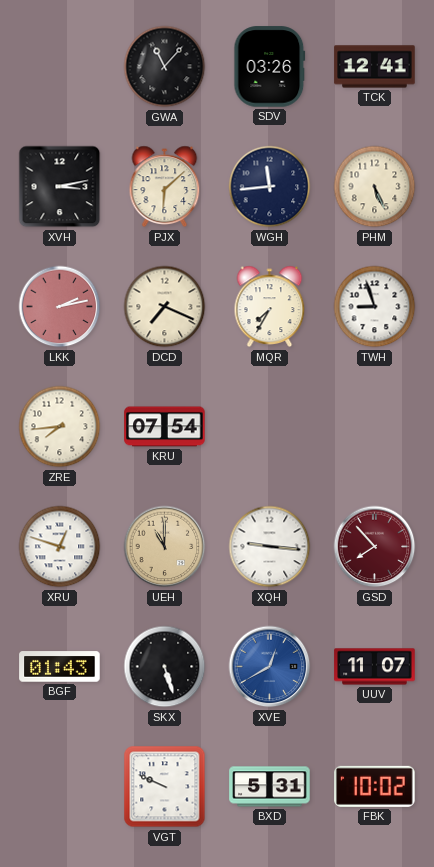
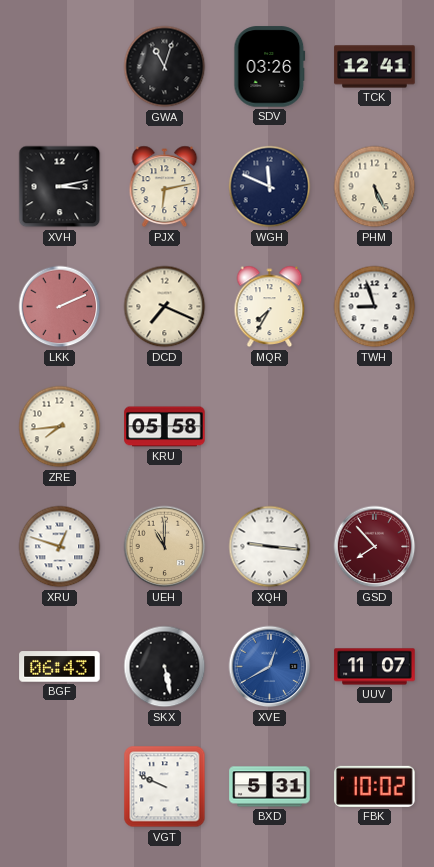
GWA: 11:07 -> 11:03
PJX: 6:08 -> 6:13
WGH: 11:44 -> 11:49
LKK: 2:13 -> 2:11
KRU: 07:54 -> 05:58
BGF: 01:43 -> 06:43
SKX: 5:27 -> 5:28
